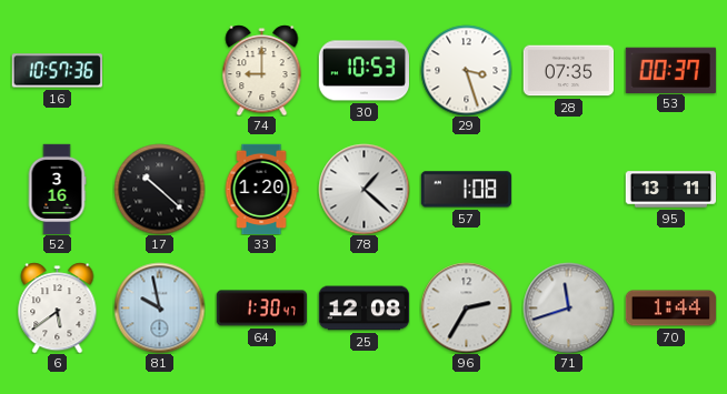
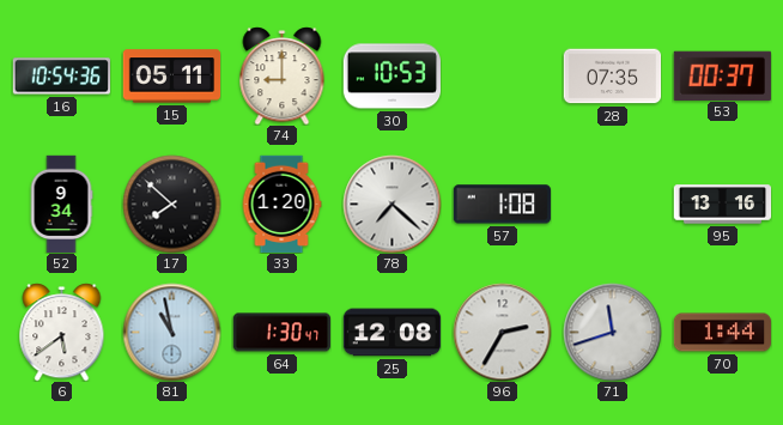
16: 10:57 -> 10:54
15: none -> 05:11
29: 3:27 -> none
52: 3:16 -> 9:34
17: 10:22 -> 7:52
78: 1:22 -> 7:22
95: 13:11 -> 13:16
81: 9:58 -> 10:58
